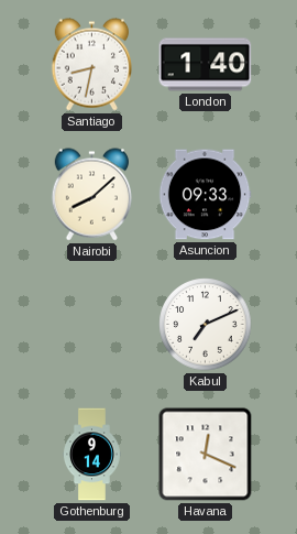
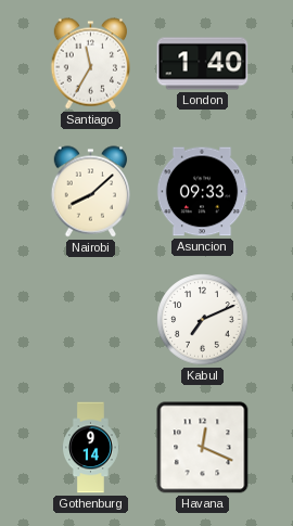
Santiago: 8:32 -> 11:35
